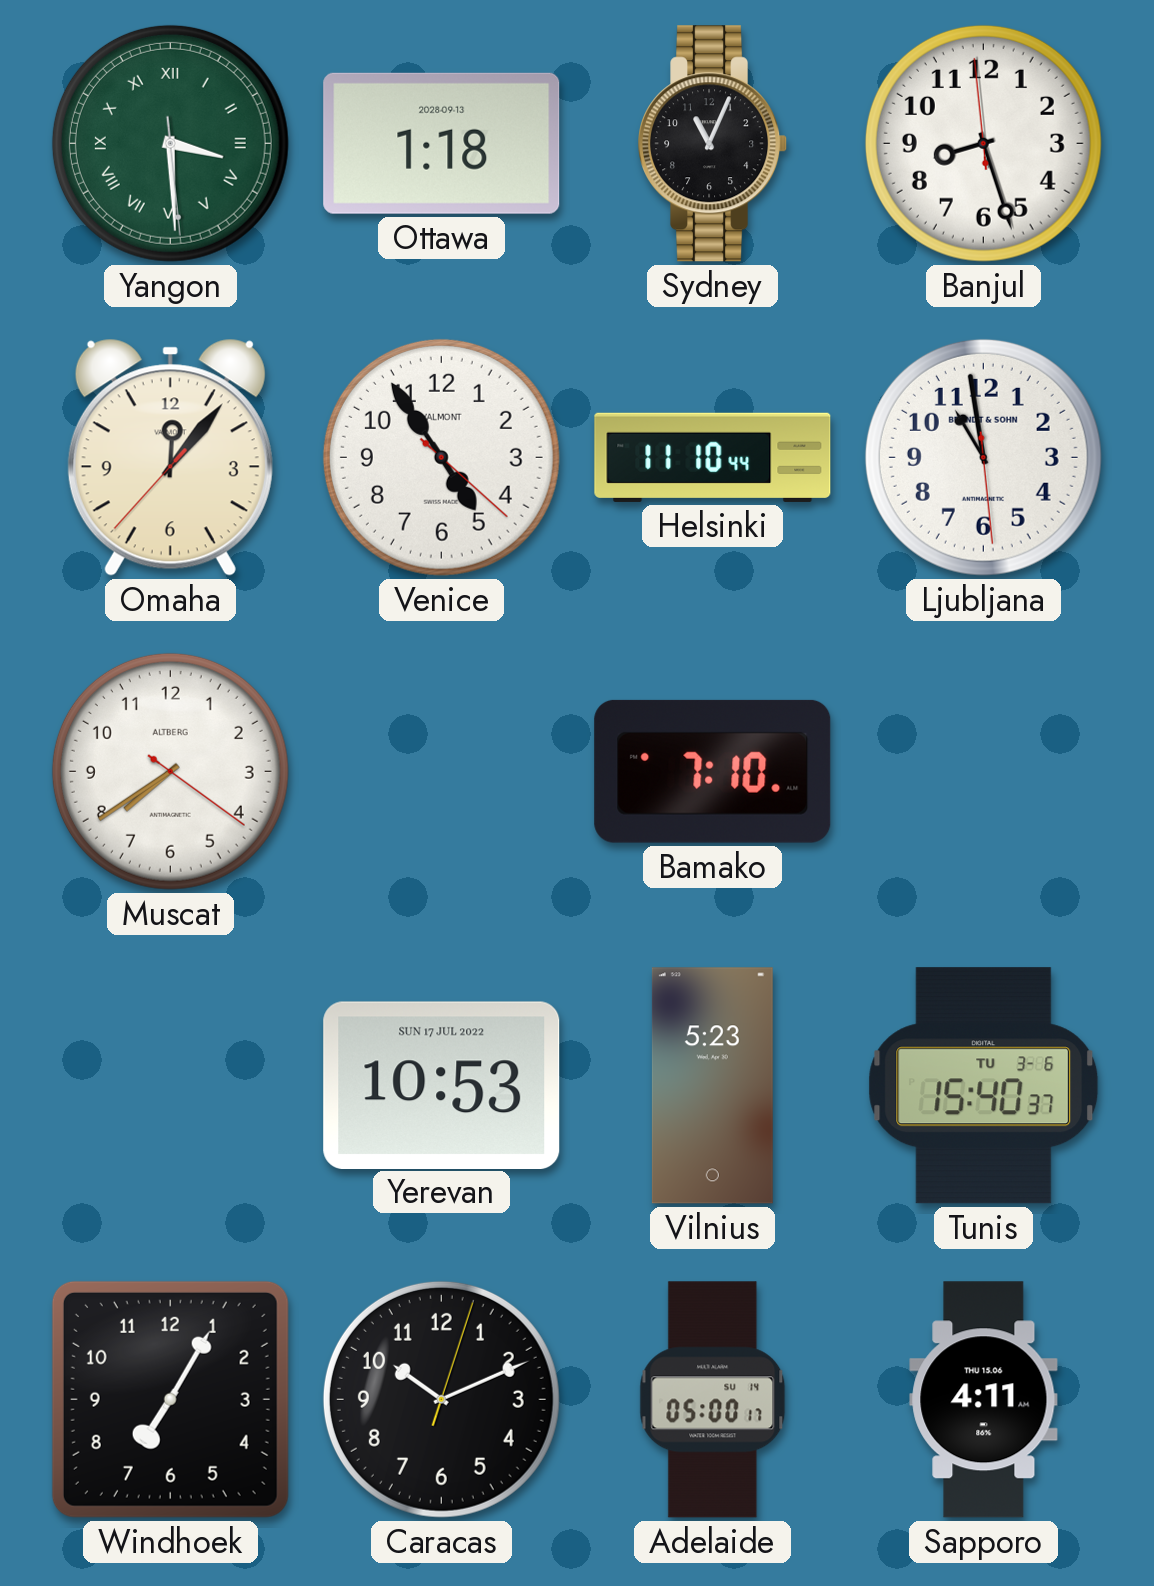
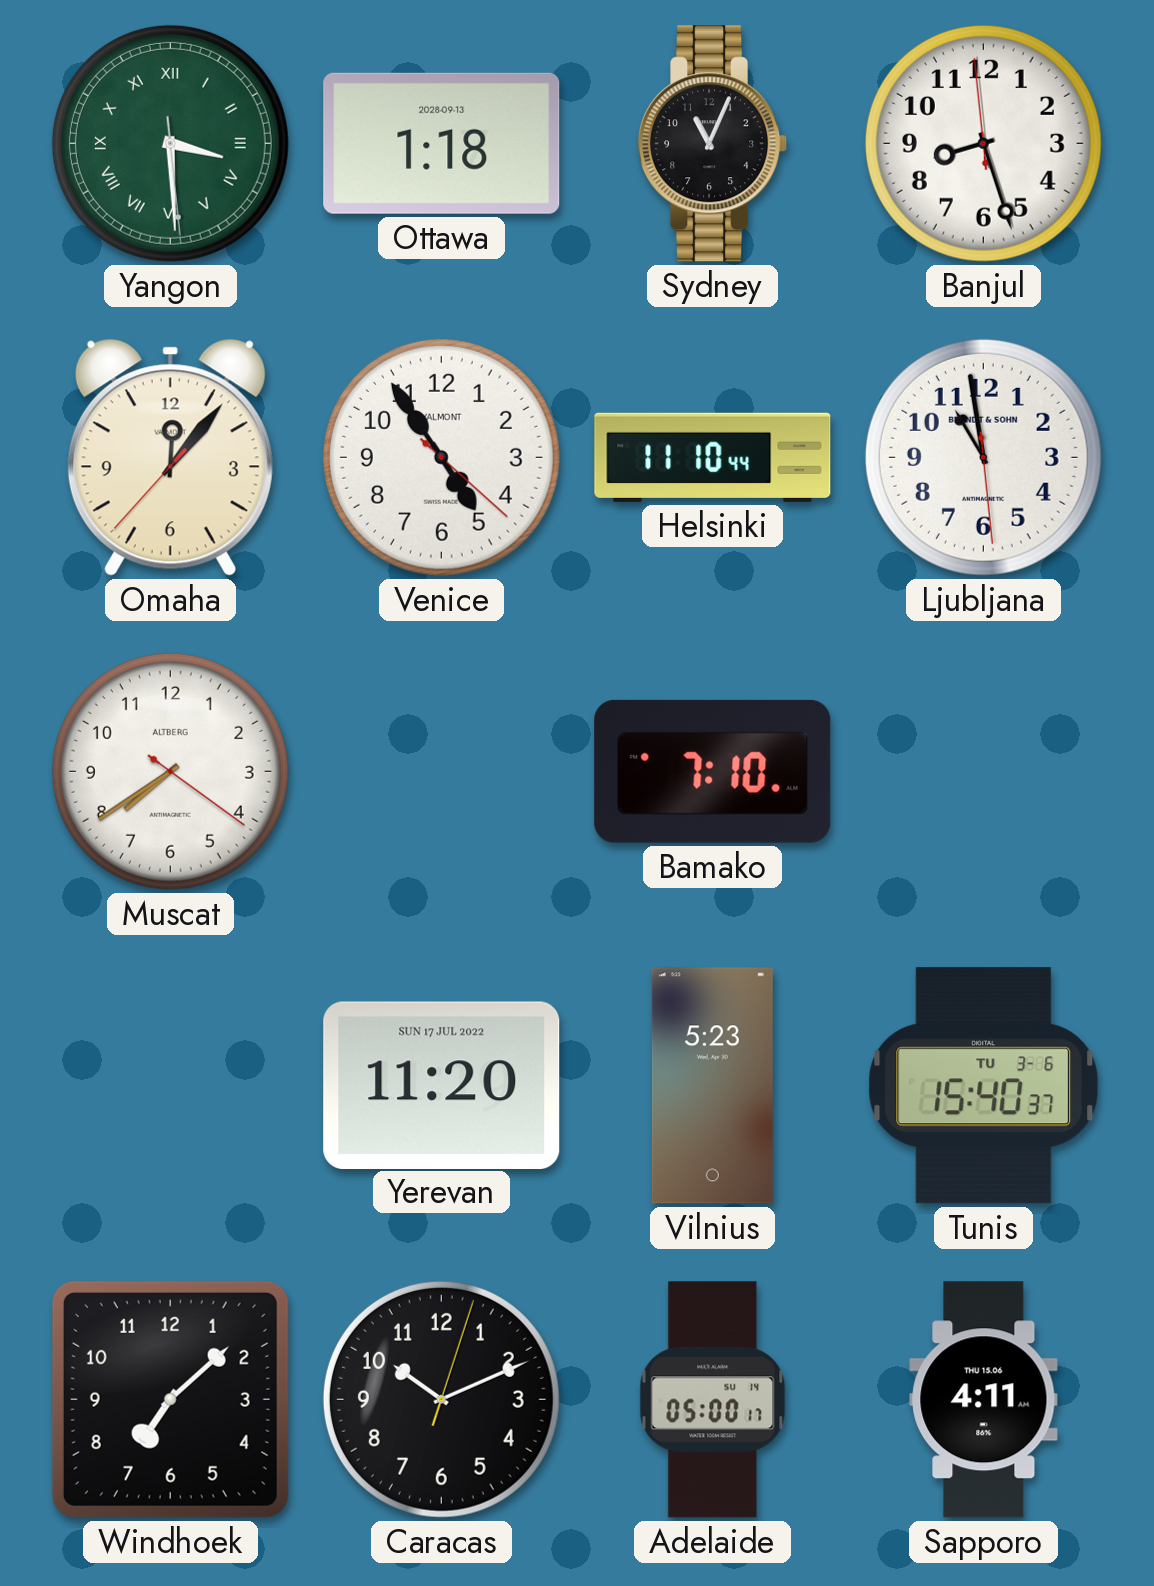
Yerevan: 10:53 -> 11:20
Windhoek: 7:05 -> 7:08
